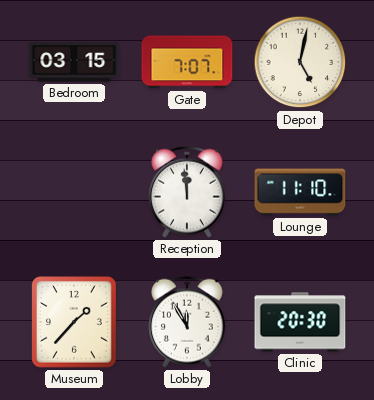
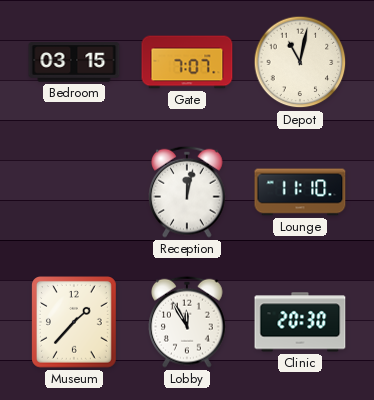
Depot: 5:02 -> 11:02
Reception: 11:59 -> 12:02
